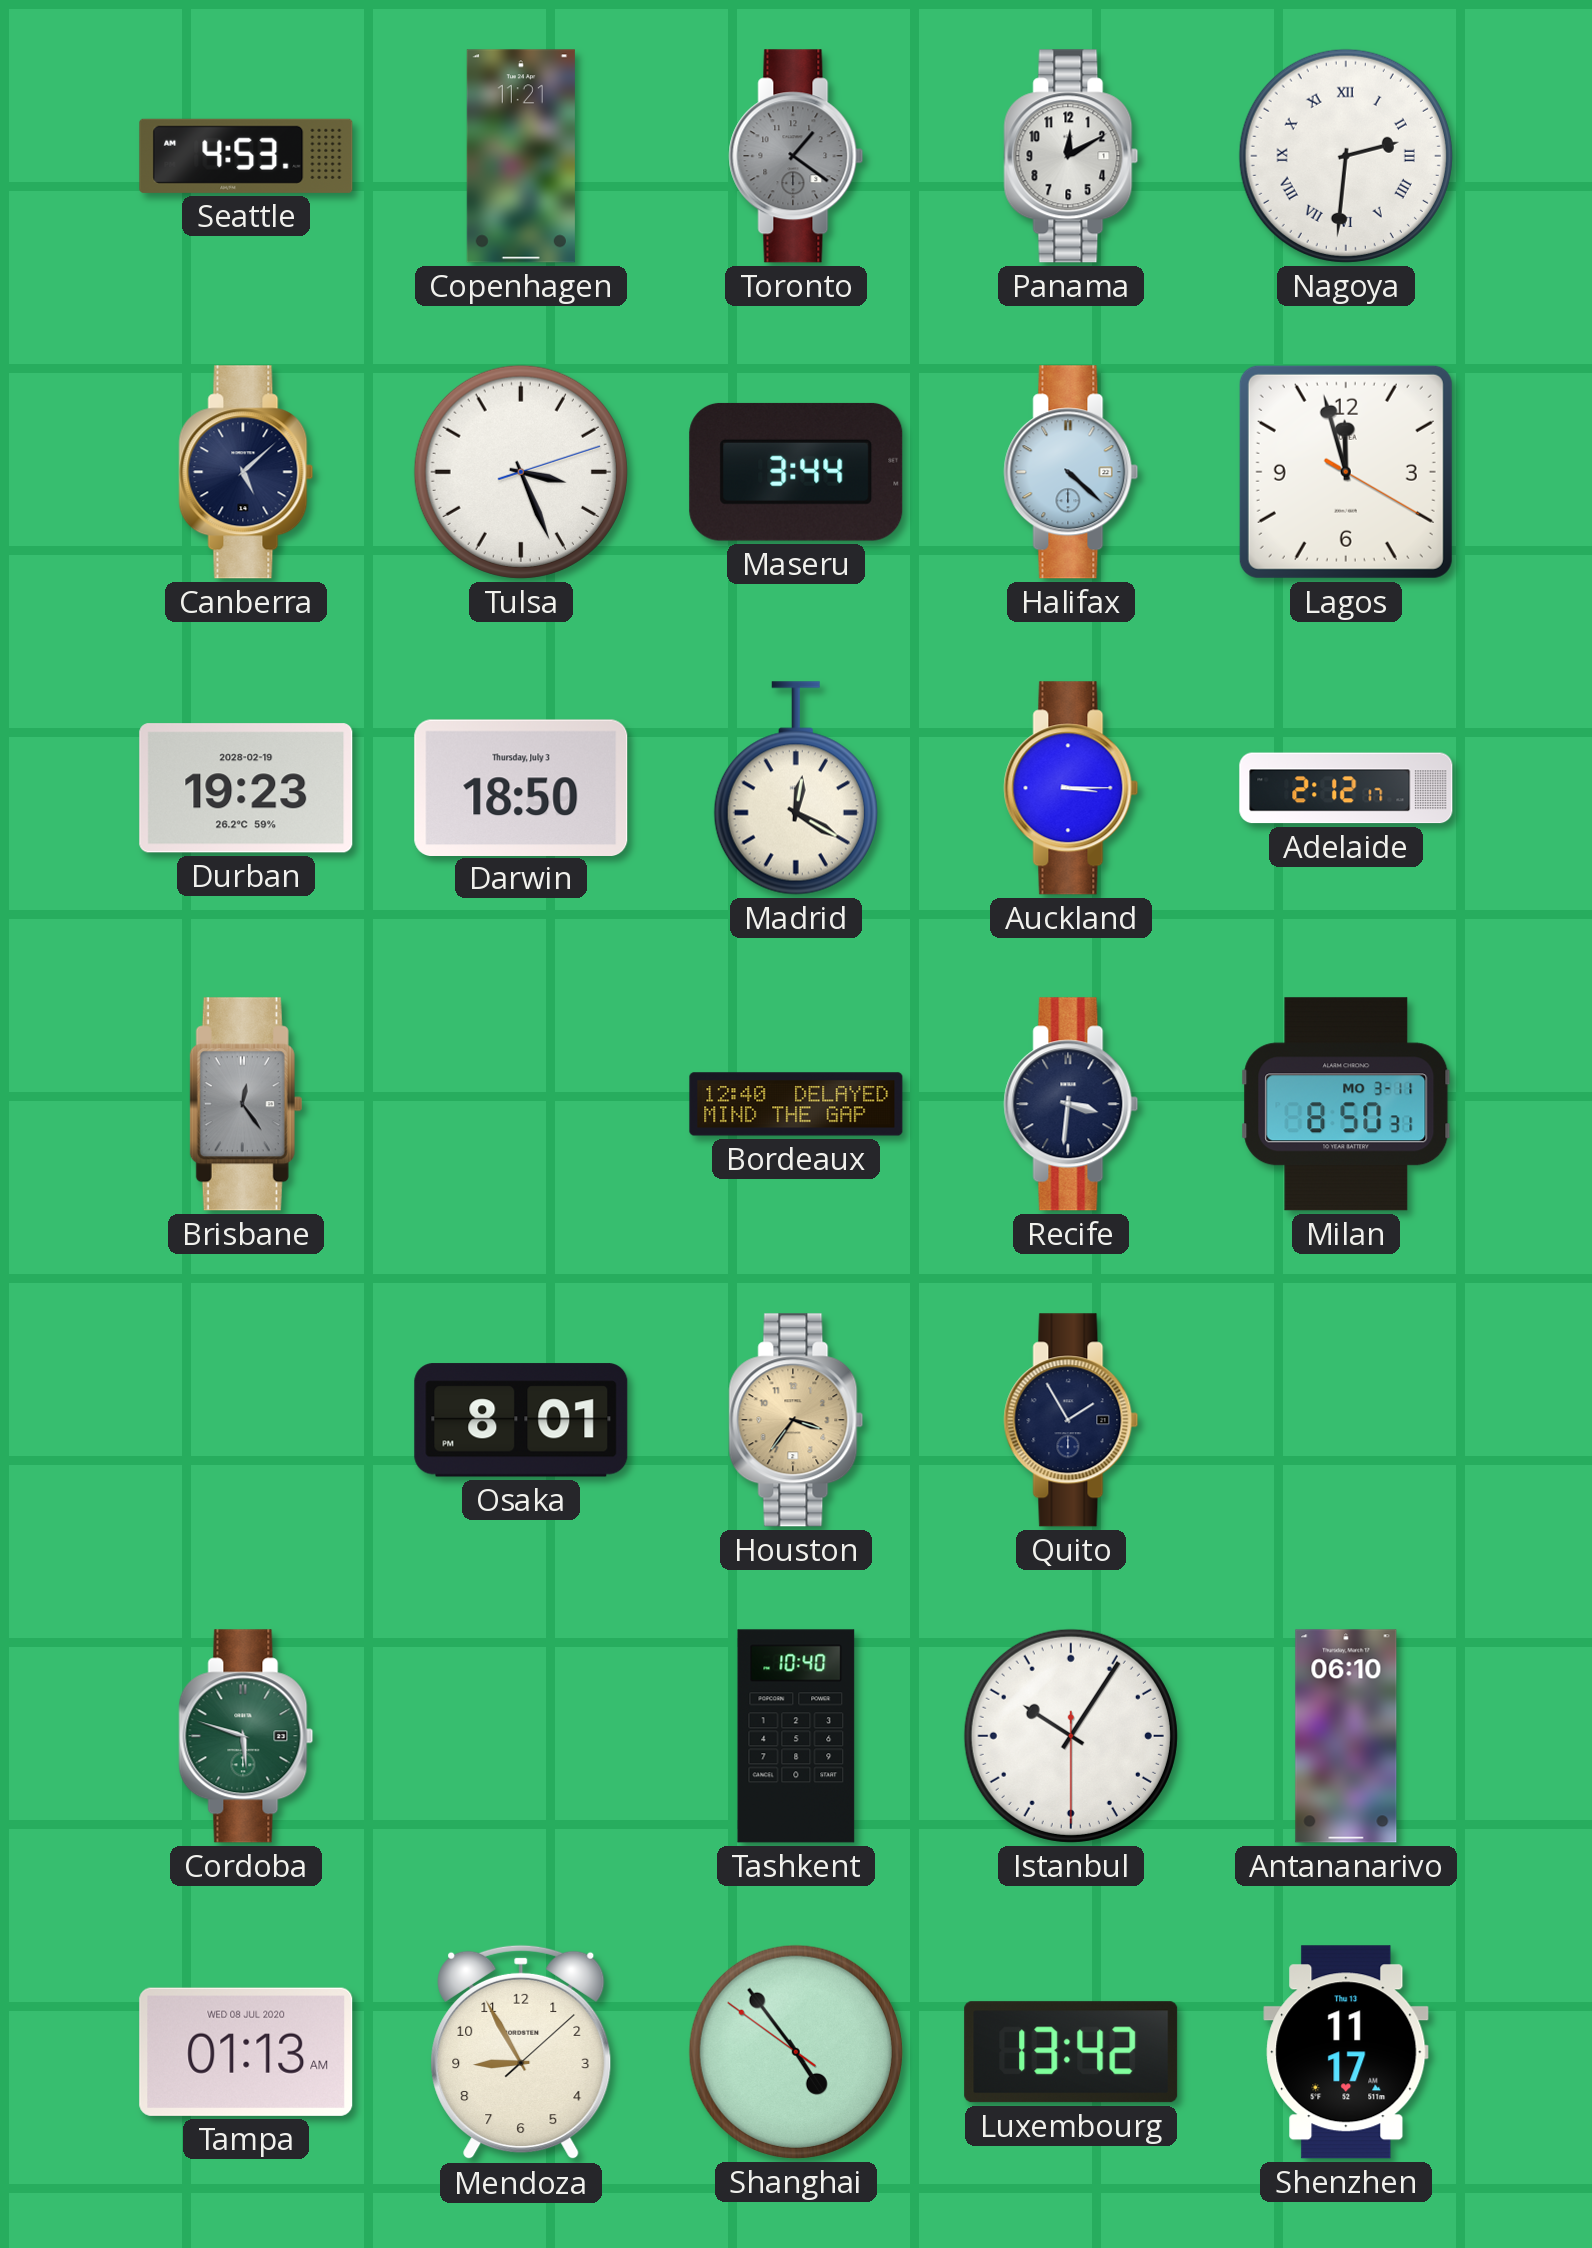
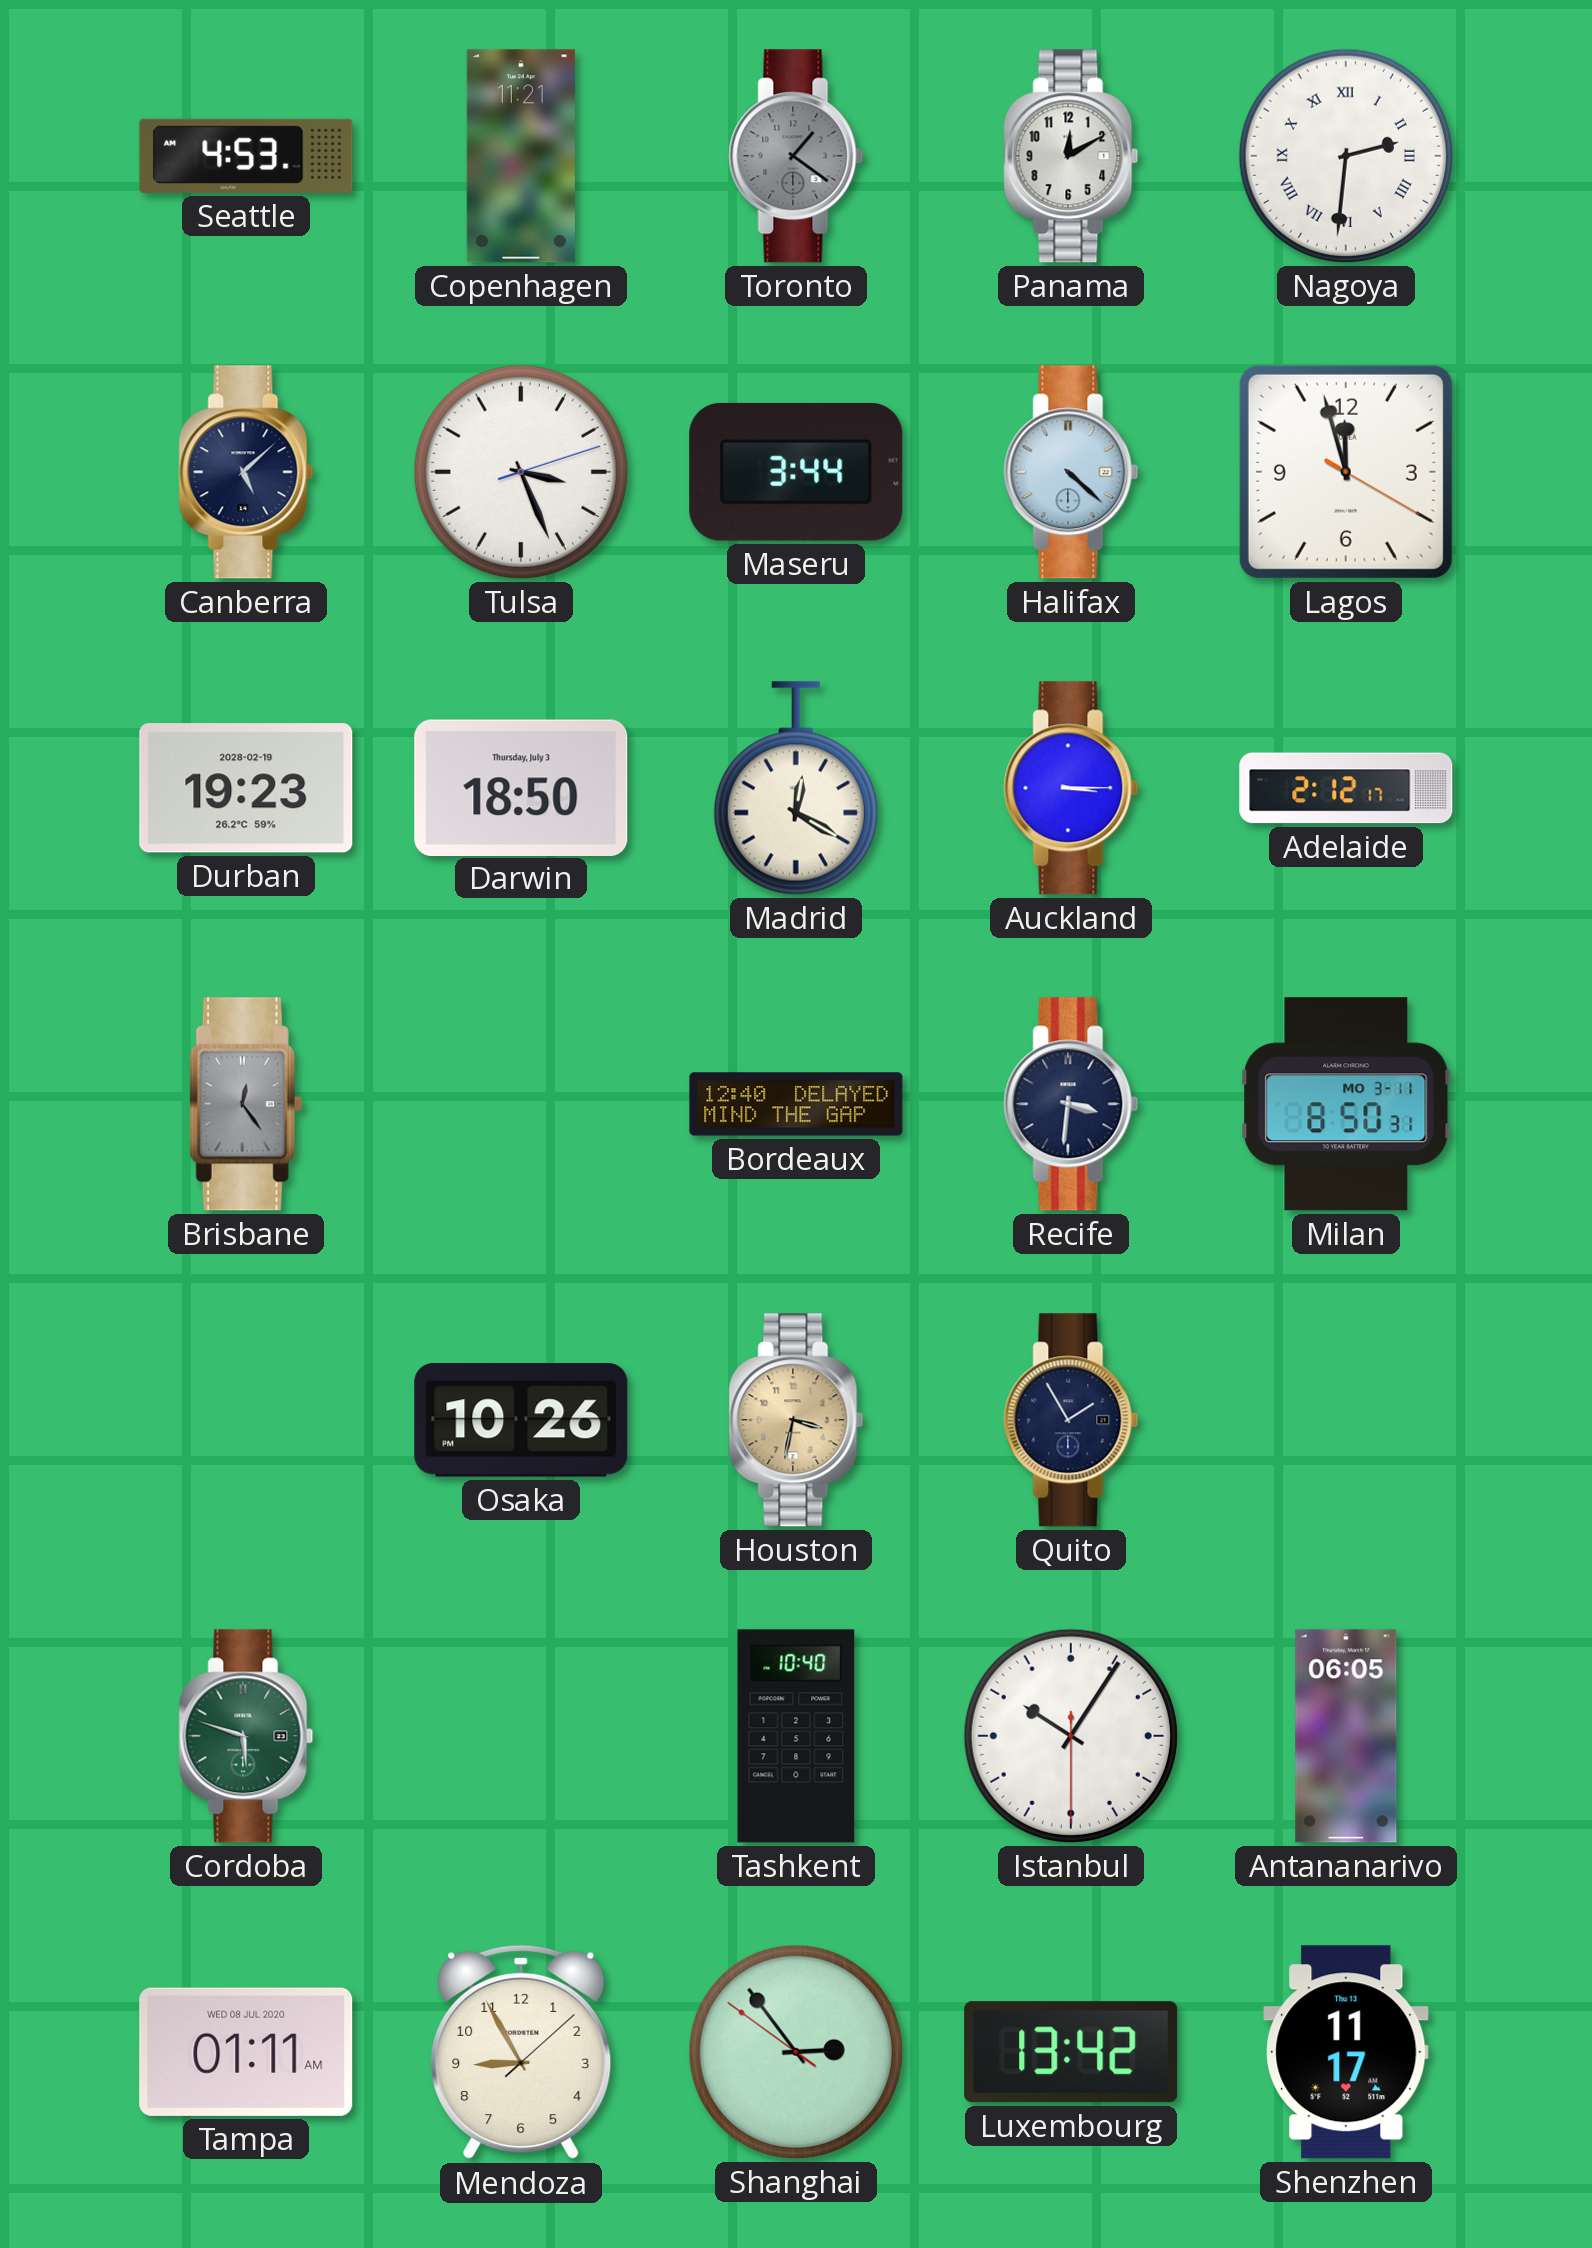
Osaka: 8:01 -> 10:26
Houston: 3:36 -> 3:32
Antananarivo: 06:10 -> 06:05
Tampa: 01:13 -> 01:11
Shanghai: 4:53 -> 2:53
